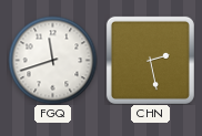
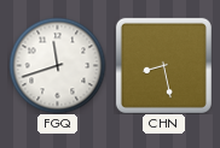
CHN: 2:28 -> 8:28
